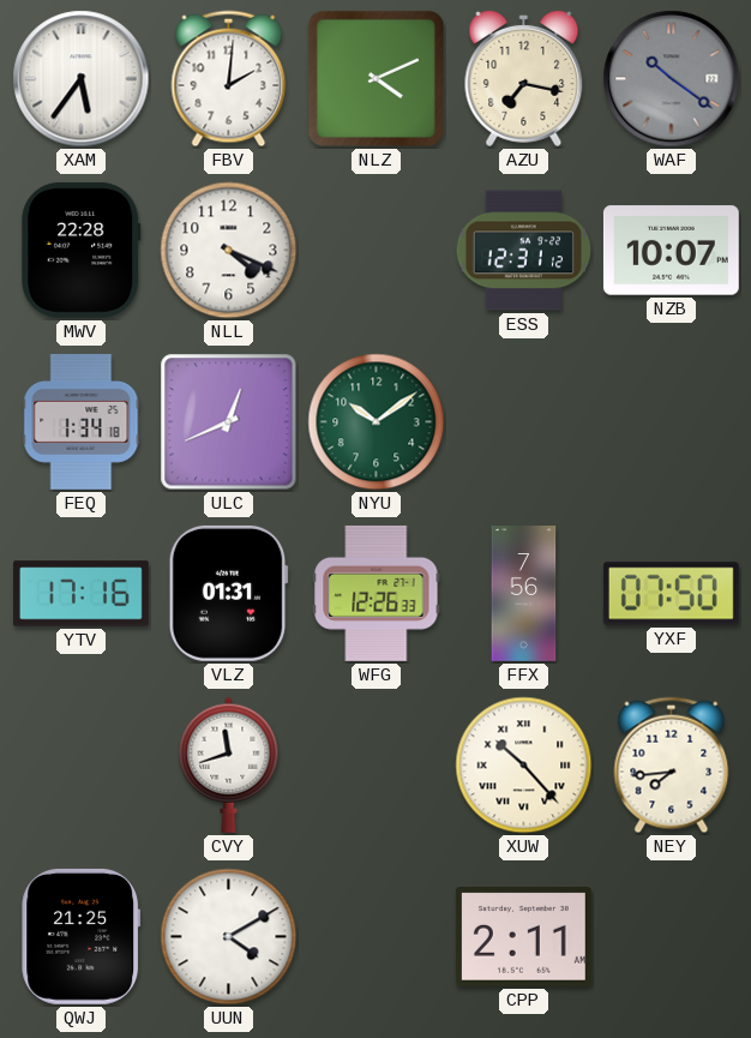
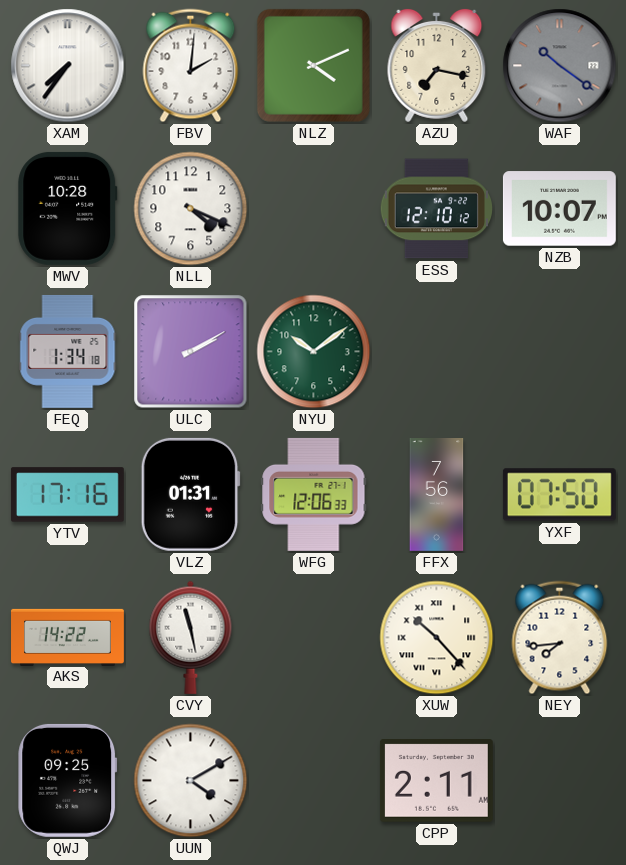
XAM: 5:36 -> 7:36
MWV: 22:28 -> 10:28
ESS: 12:31 -> 12:10
ULC: 12:41 -> 2:10
WFG: 12:26 -> 12:06
AKS: none -> 14:22
CVY: 11:42 -> 11:28
QWJ: 21:25 -> 09:25
